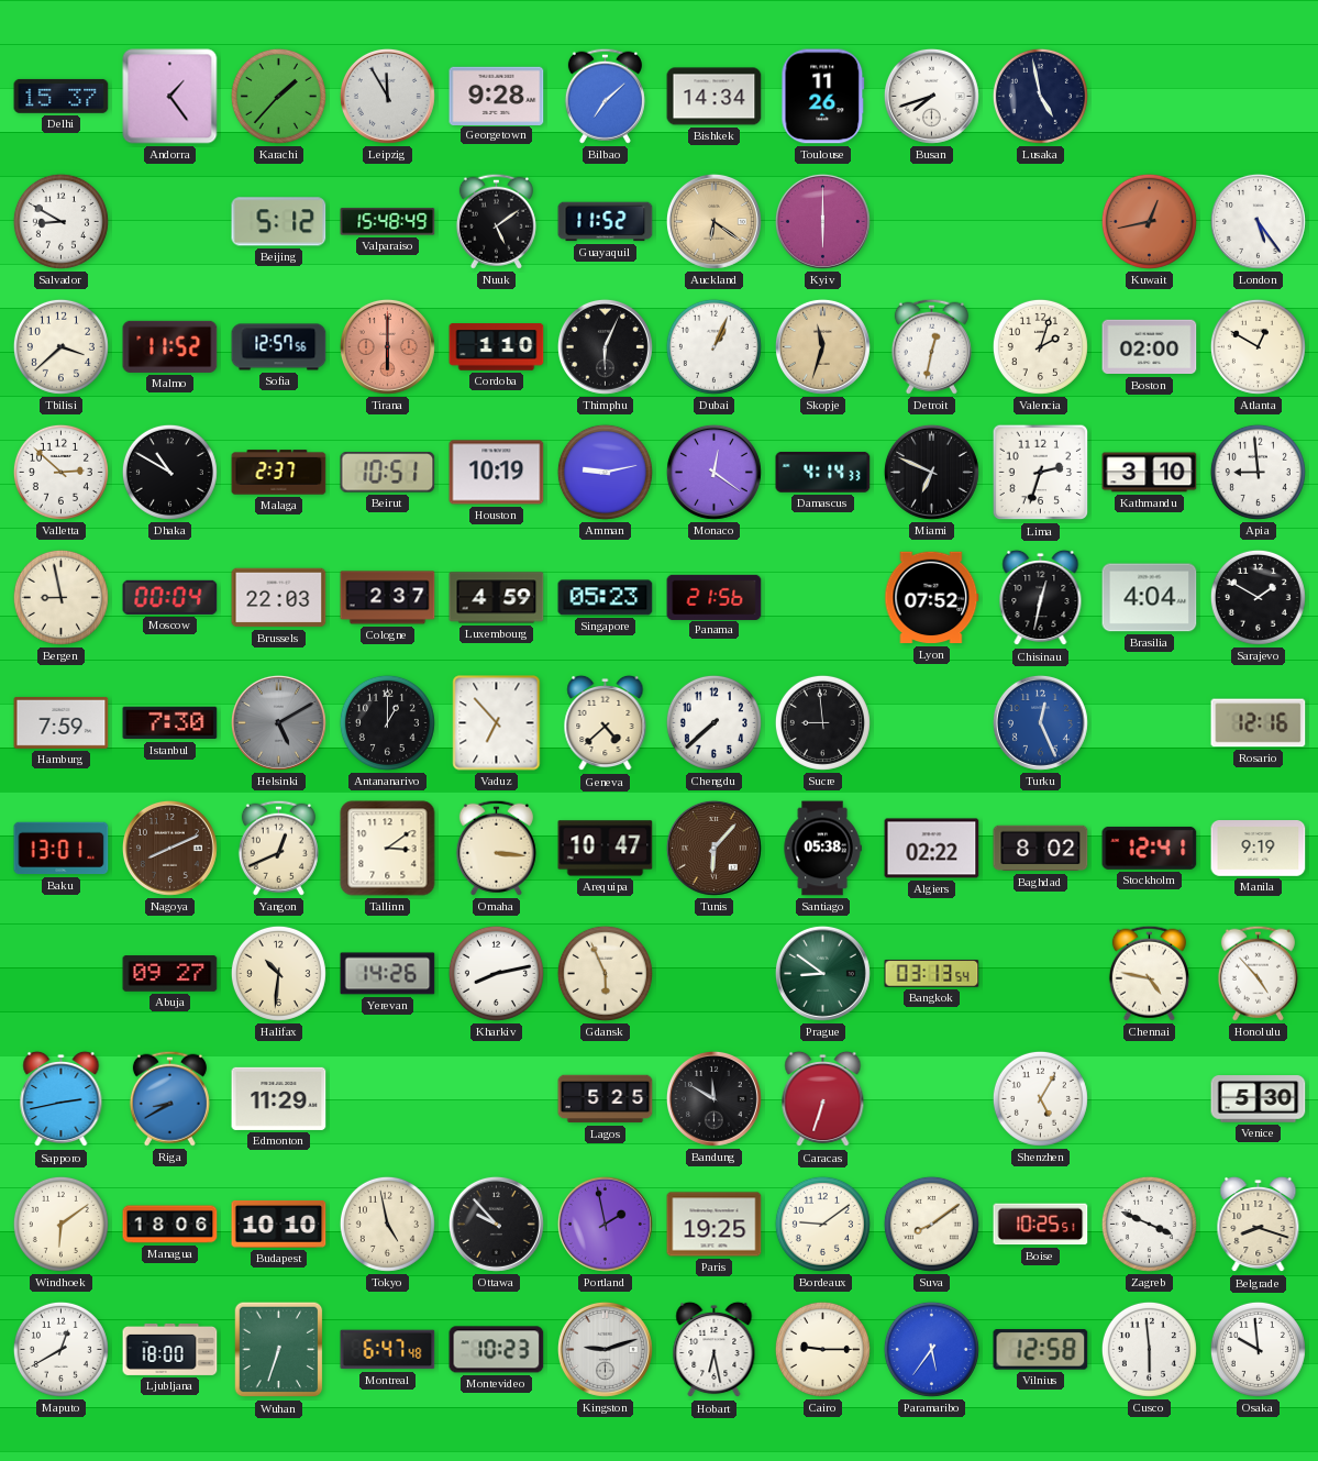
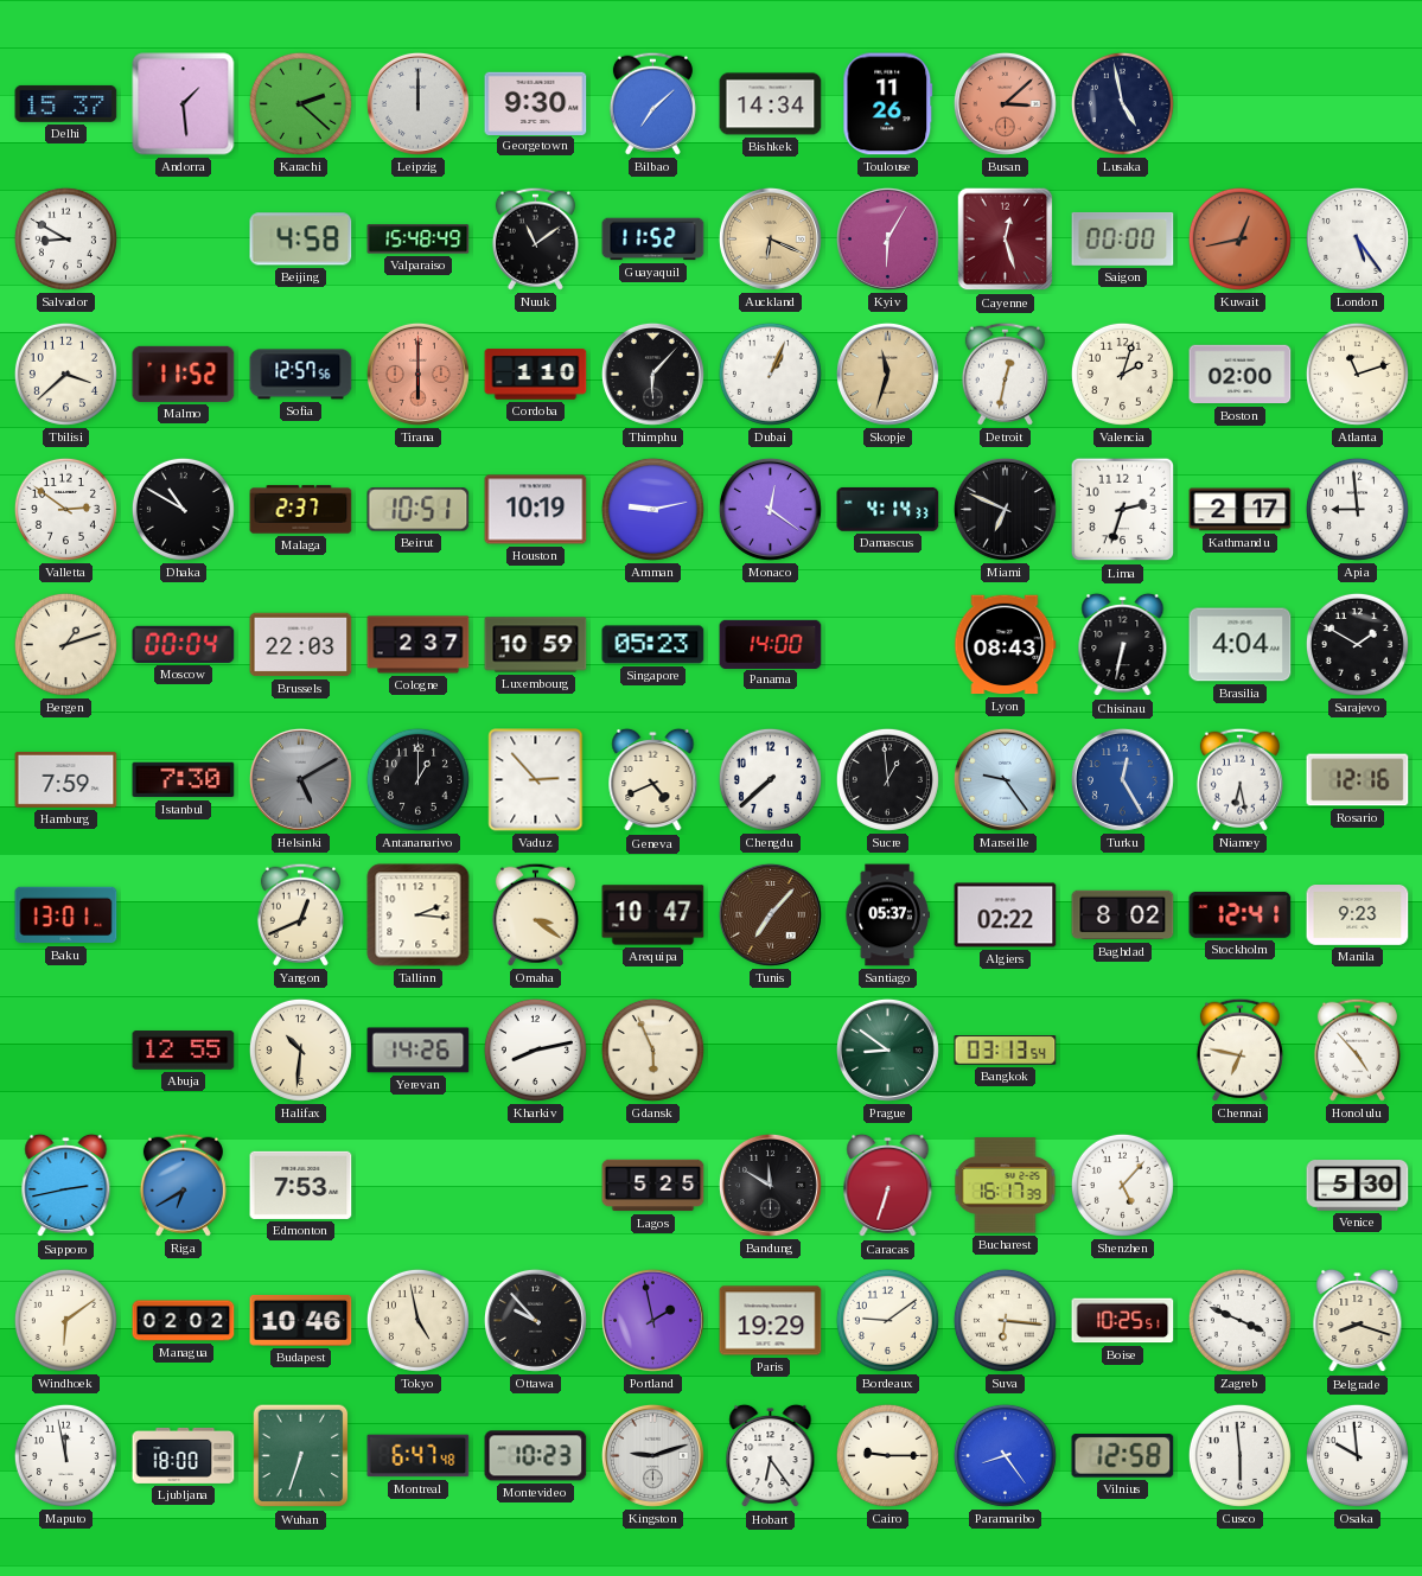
Andorra: 1:24 -> 1:29
Karachi: 1:37 -> 2:22
Leipzig: 11:55 -> 12:00
Georgetown: 9:28 -> 9:30
Busan: 7:42 -> 3:08
Busan dial: white -> salmon
Beijing: 5:12 -> 4:58
Nuuk: 5:09 -> 11:09
Auckland: 6:21 -> 6:19
Kyiv: 6:00 -> 6:05
Cayenne: none -> 12:27
Saigon: none -> 00:00
Thimphu: 6:04 -> 6:07
Atlanta: 12:50 -> 11:12
Valletta: 2:52 -> 2:51
Kathmandu: 3:10 -> 2:17
Bergen: 8:58 -> 1:12
Luxembourg: 4:59 -> 10:59
Panama: 21:56 -> 14:00
Lyon: 07:52 -> 08:43
Chisinau: 12:32 -> 6:32
Vaduz: 6:53 -> 2:53
Geneva: 4:38 -> 4:41
Sucre: 8:59 -> 12:59
Marseille: none -> 9:24
Turku: 12:26 -> 12:25
Niamey: none -> 6:28
Nagoya: 8:11 -> none
Tallinn: 3:09 -> 2:16
Omaha: 3:16 -> 3:21
Tunis: 6:07 -> 7:07
Santiago: 05:38 -> 05:37
Manila: 9:19 -> 9:23
Abuja: 09:27 -> 12:55
Chennai: 4:47 -> 6:47
Riga: 8:40 -> 6:40
Edmonton: 11:29 -> 7:53
Bucharest: none -> 16:17
Shenzhen: 5:05 -> 5:07
Managua: 18:06 -> 02:02
Budapest: 10:10 -> 10:46
Paris: 19:25 -> 19:29
Suva: 8:09 -> 6:16
Maputo: 12:40 -> 11:58
Hobart: 6:28 -> 6:24
Paramaribo: 5:36 -> 8:24
